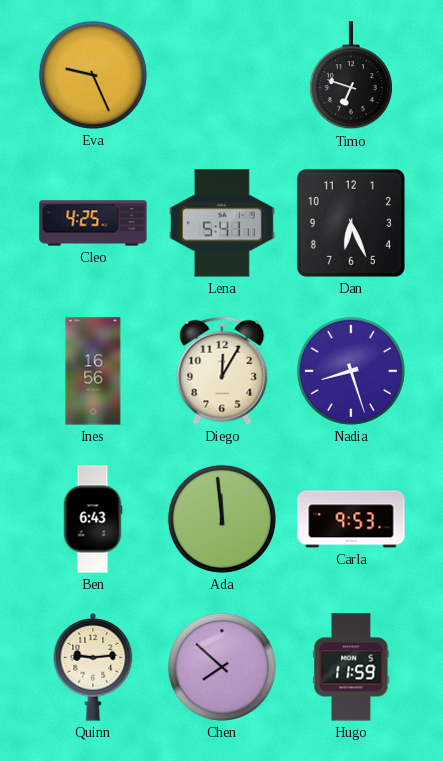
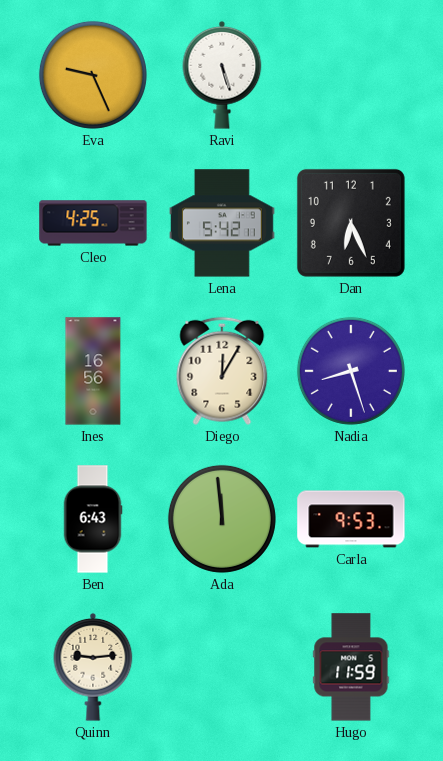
Ravi: none -> 5:27
Timo: 6:48 -> none
Lena: 5:41 -> 5:42
Chen: 7:52 -> none
